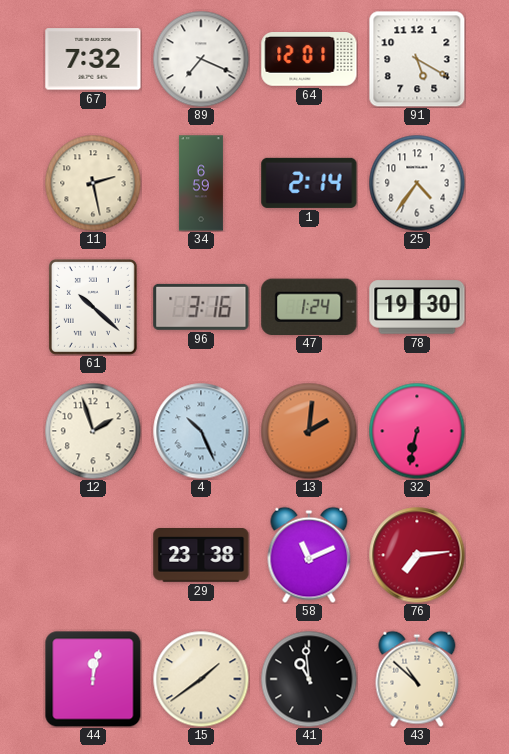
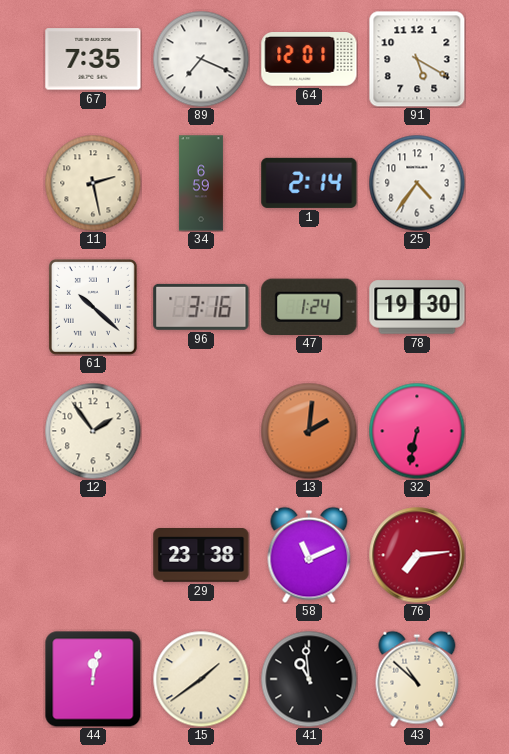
67: 7:32 -> 7:35
12: 1:57 -> 1:54
4: 10:26 -> none
